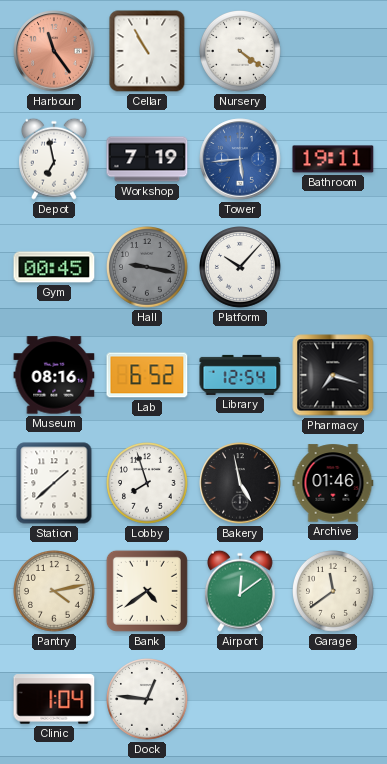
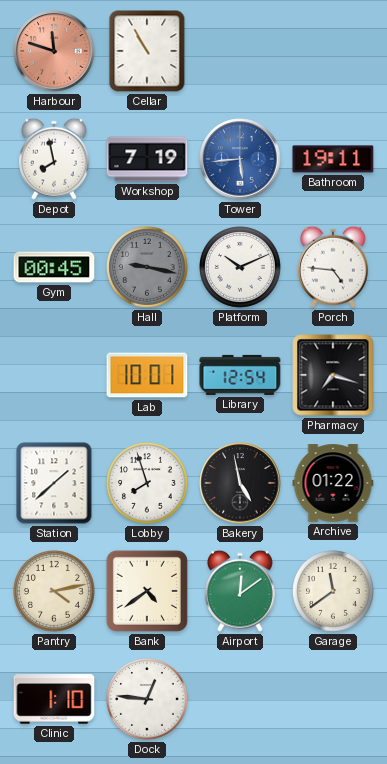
Harbour: 11:24 -> 11:48
Nursery: 4:21 -> none
Depot: 6:58 -> 7:58
Platform: 10:07 -> 10:11
Porch: none -> 4:46
Museum: 08:16 -> none
Lab: 6:52 -> 10:01
Archive: 01:46 -> 01:22
Clinic: 1:04 -> 1:10
